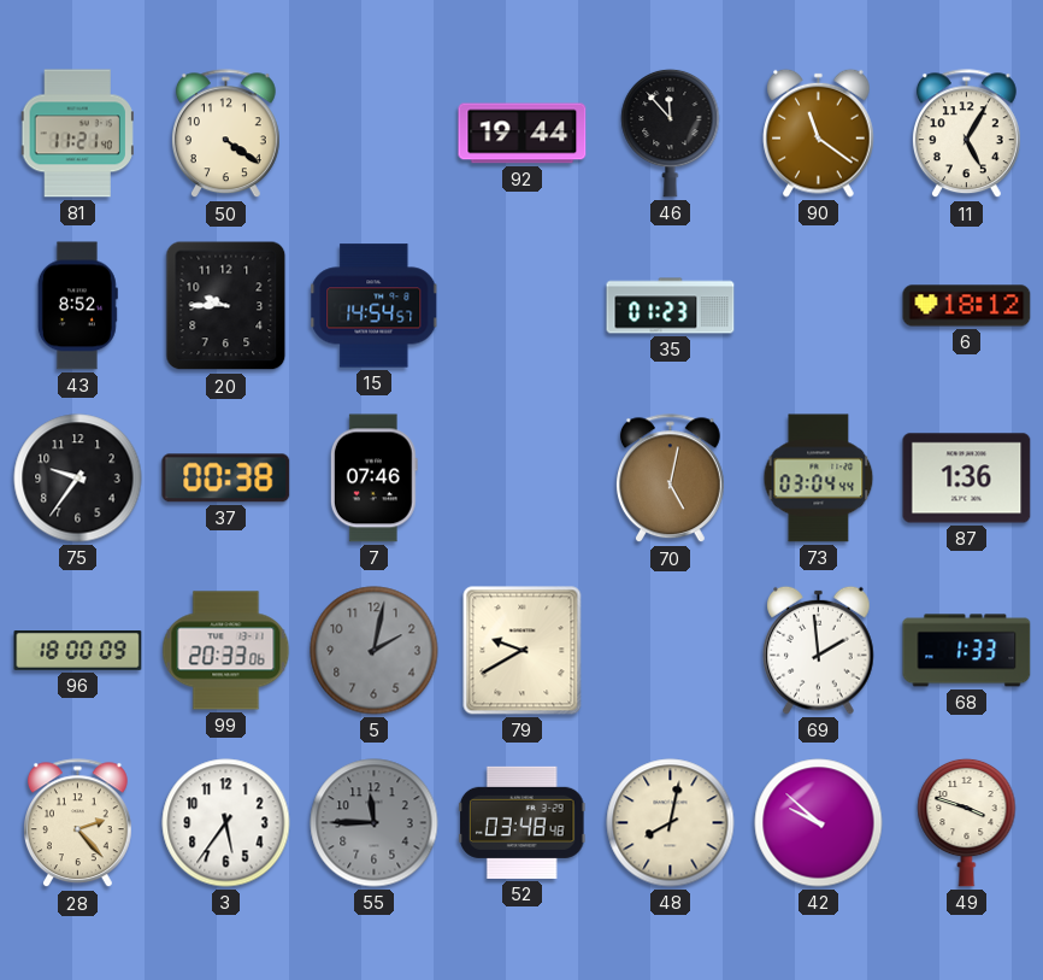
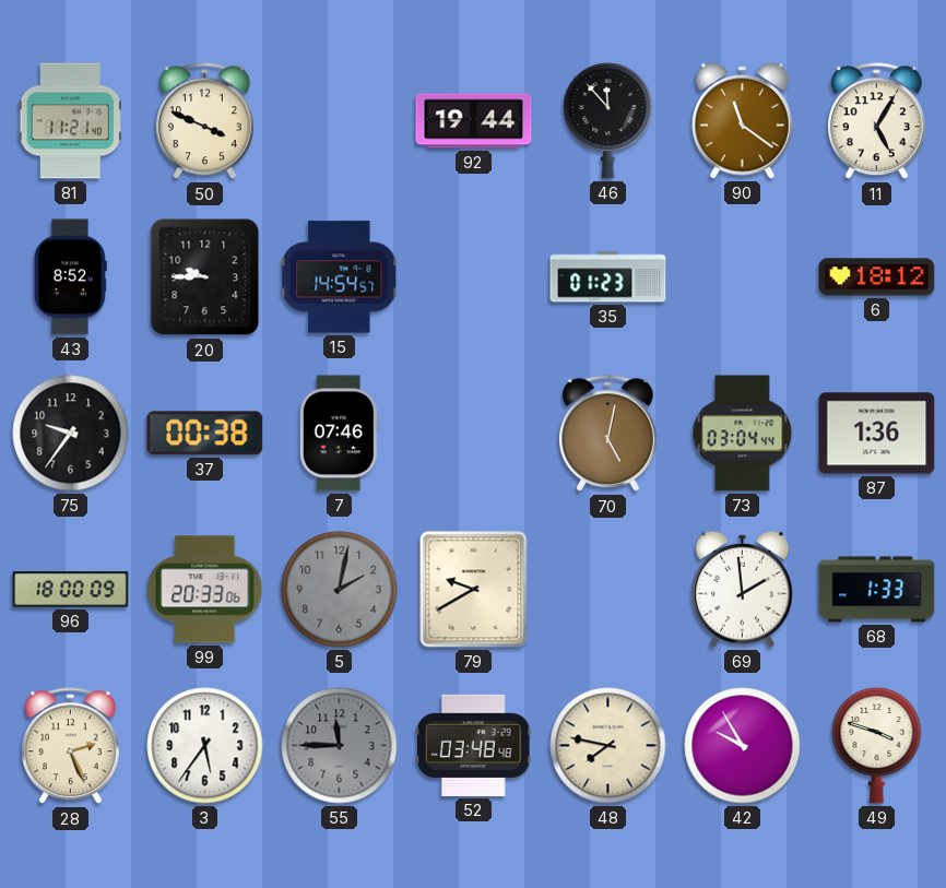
50: 4:21 -> 3:49
28: 2:23 -> 2:26
48: 8:02 -> 7:47
42: 9:52 -> 9:55
